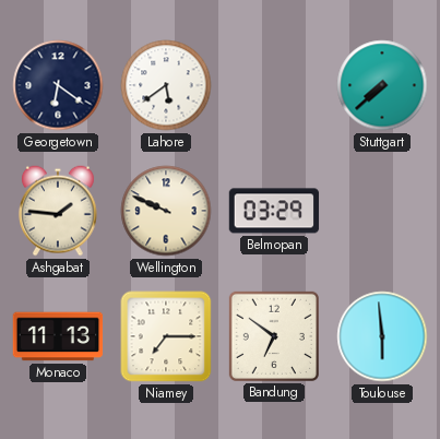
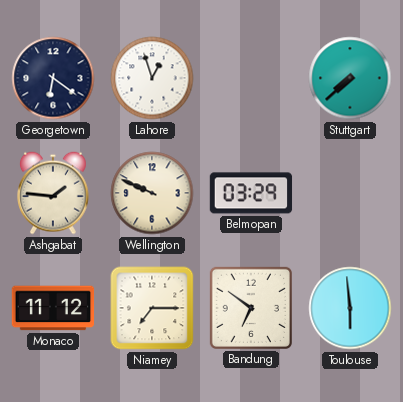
Lahore: 5:39 -> 12:57
Monaco: 11:13 -> 11:12
